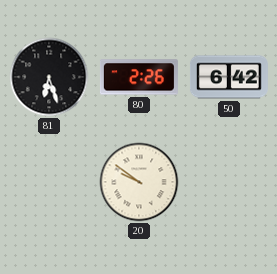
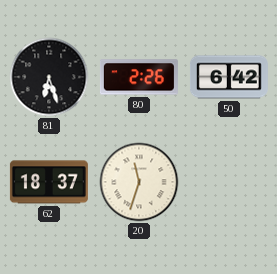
62: none -> 18:37
20: 9:51 -> 11:33
